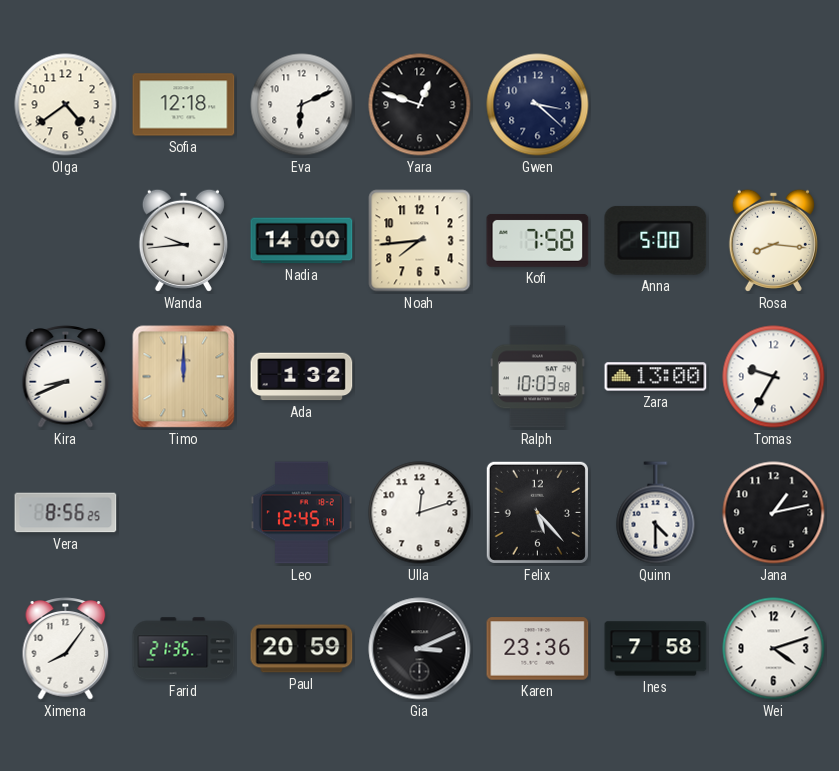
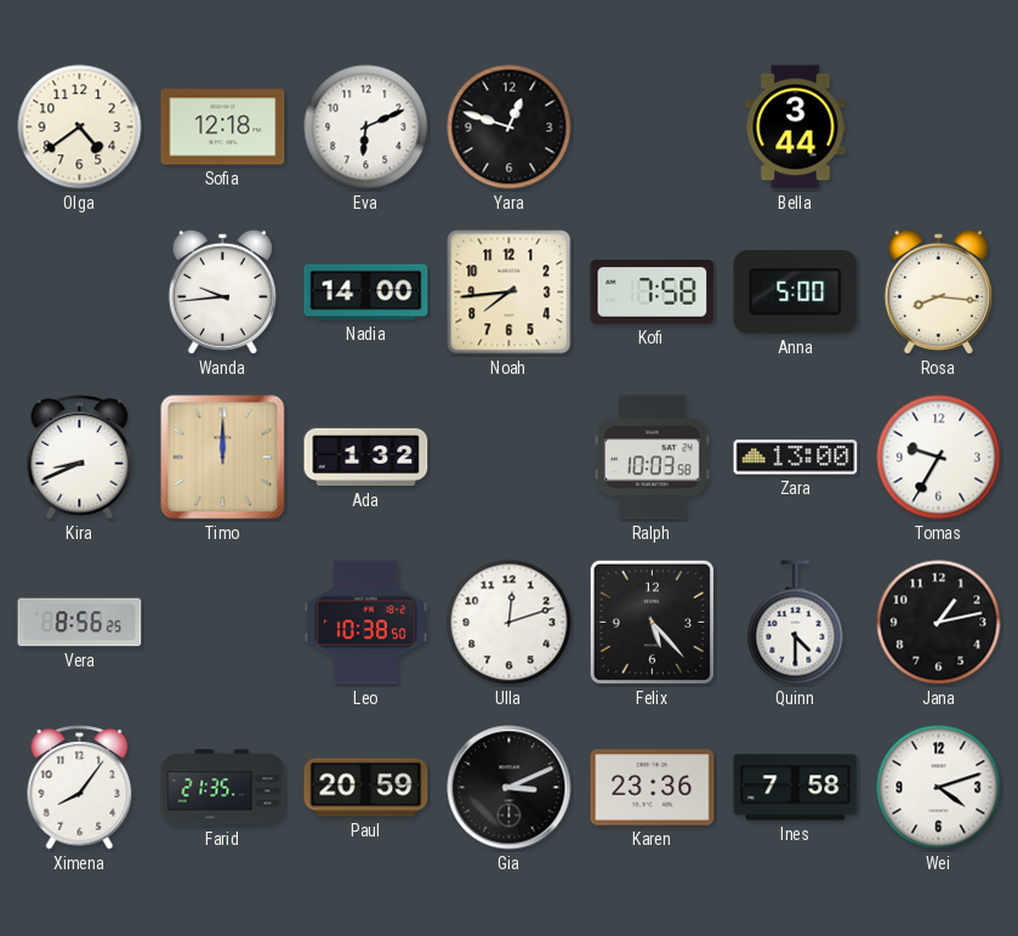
Gwen: 3:22 -> none
Bella: none -> 3:44
Leo: 12:45 -> 10:38
